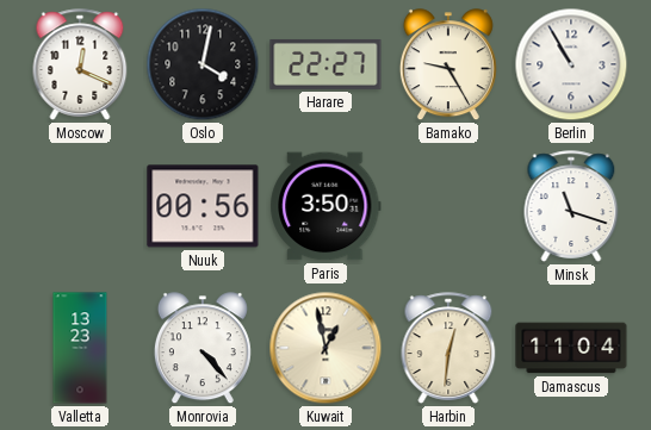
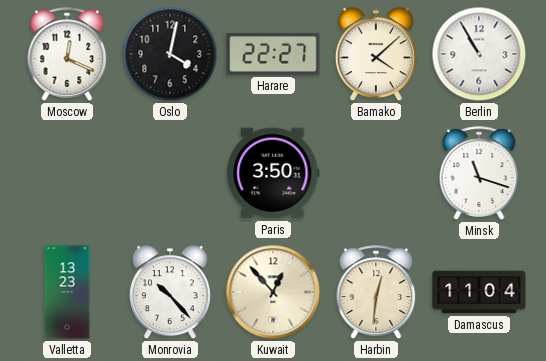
Bamako: 9:25 -> 4:08
Nuuk: 00:56 -> none
Monrovia: 4:23 -> 10:23
Kuwait: 12:58 -> 12:53
